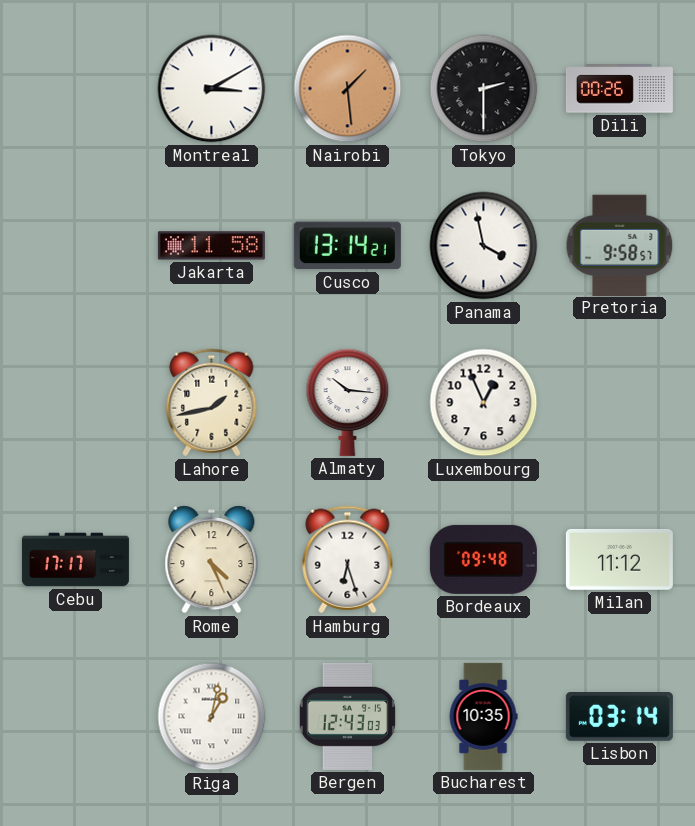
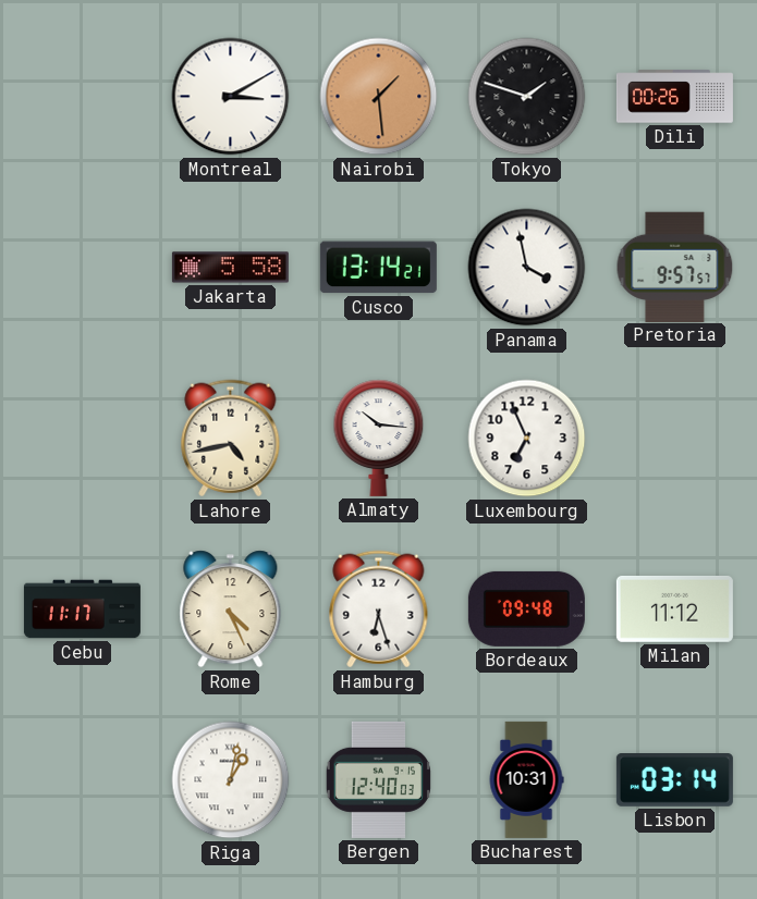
Tokyo: 2:30 -> 1:48
Jakarta: 11:58 -> 5:58
Pretoria: 9:58 -> 9:57
Lahore: 1:43 -> 4:43
Luxembourg: 12:56 -> 6:56
Cebu: 17:17 -> 11:17
Bergen: 12:43 -> 12:40
Bucharest: 10:35 -> 10:31
